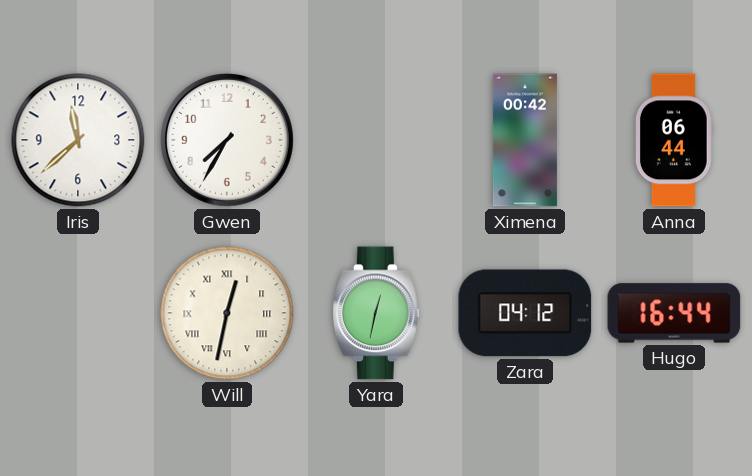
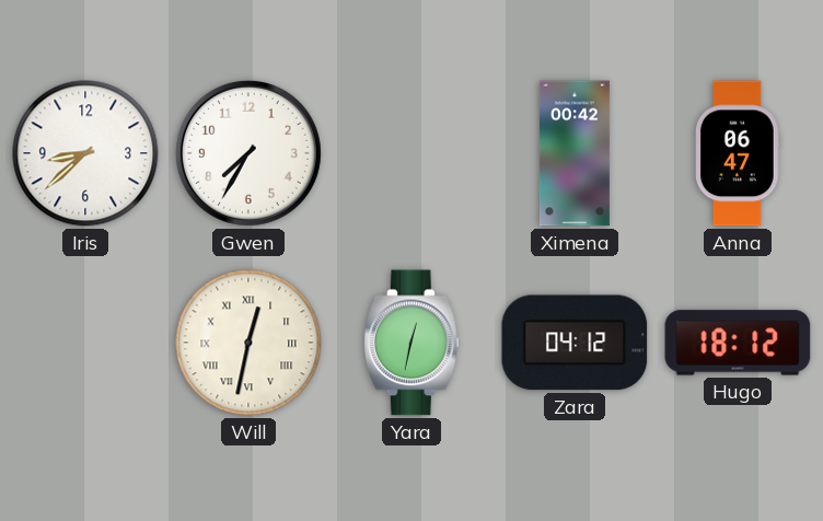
Iris: 11:38 -> 8:38
Anna: 06:44 -> 06:47
Hugo: 16:44 -> 18:12
